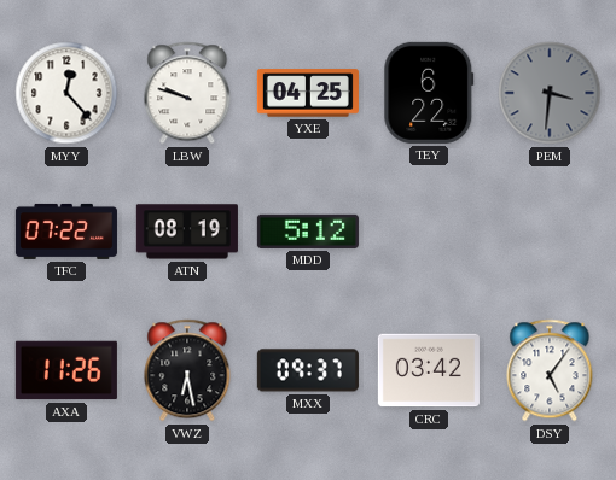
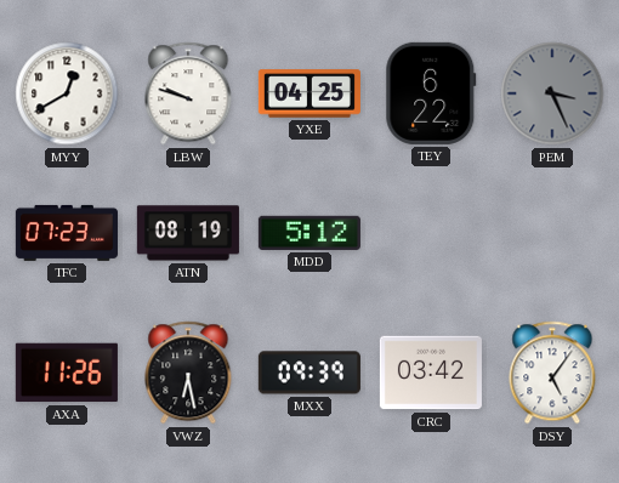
MYY: 12:23 -> 12:40
PEM: 3:31 -> 3:26
TFC: 07:22 -> 07:23
MXX: 09:37 -> 09:39
